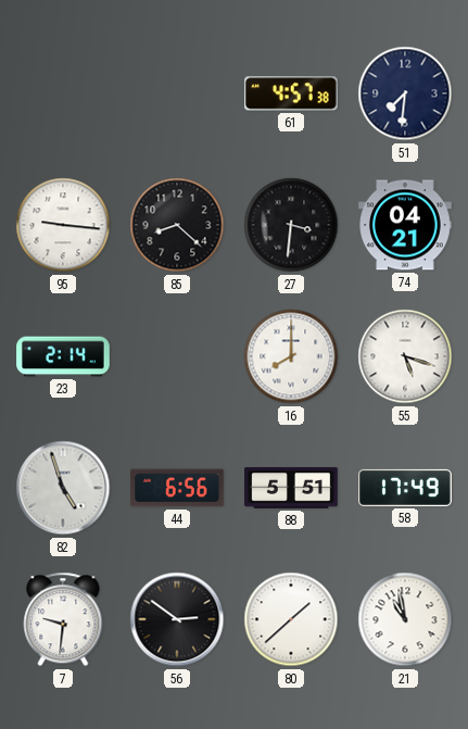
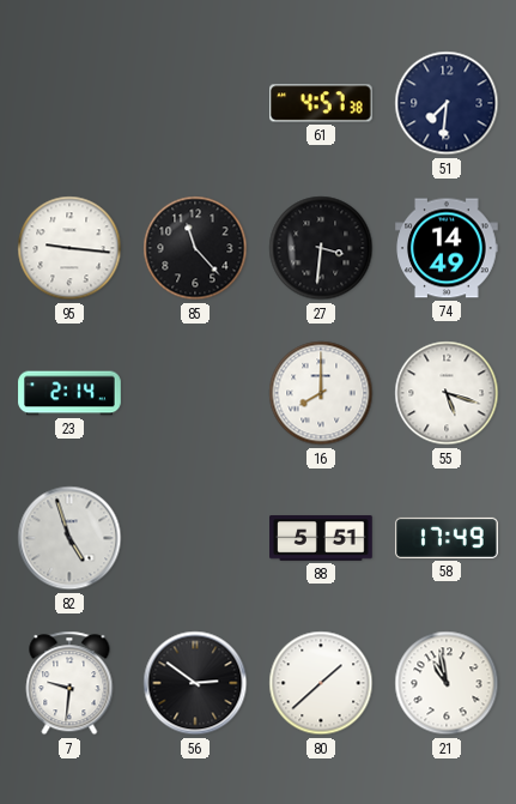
85: 8:22 -> 11:23
74: 04:21 -> 14:49
44: 6:56 -> none
